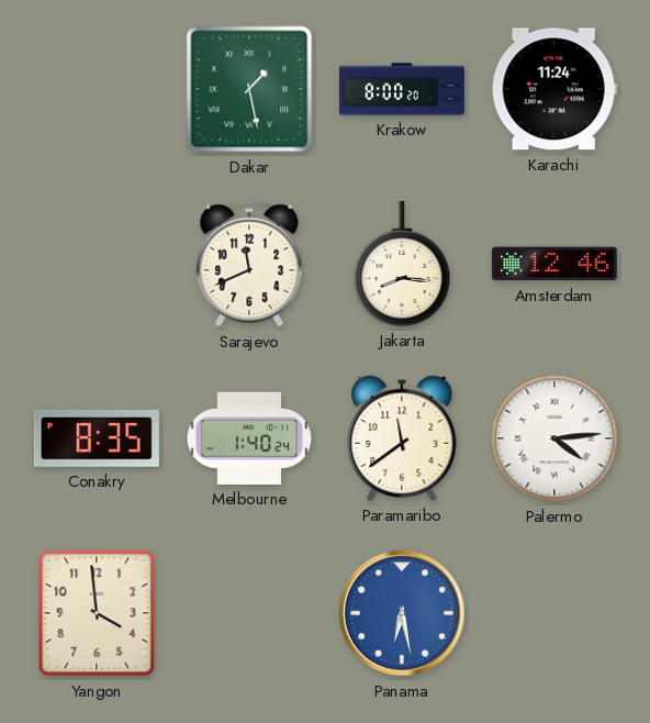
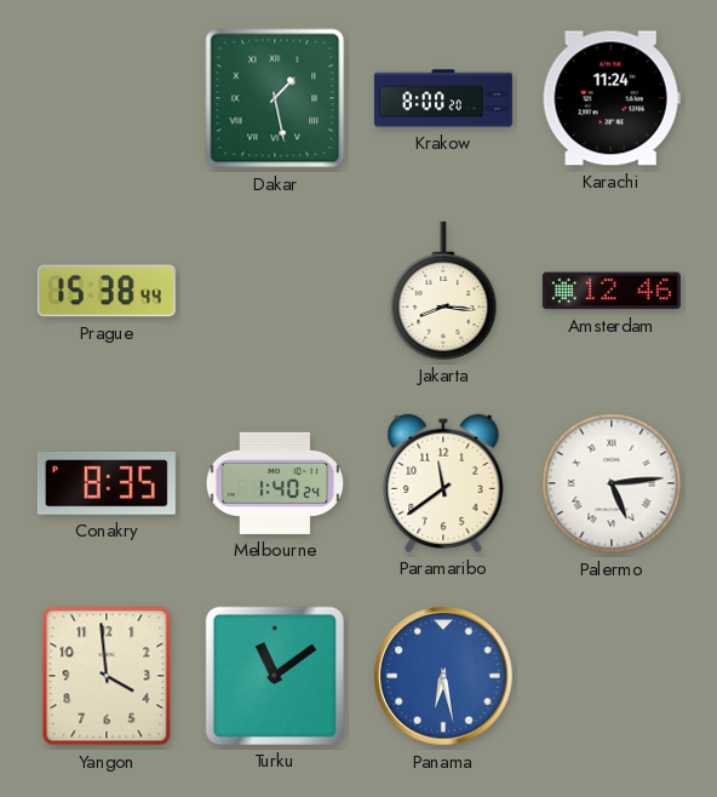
Prague: none -> 15:38
Sarajevo: 11:41 -> none
Palermo: 4:14 -> 5:14
Turku: none -> 11:09
